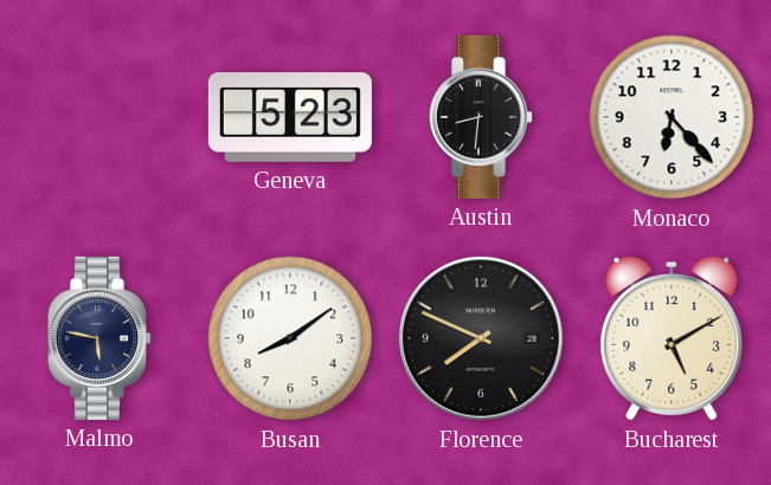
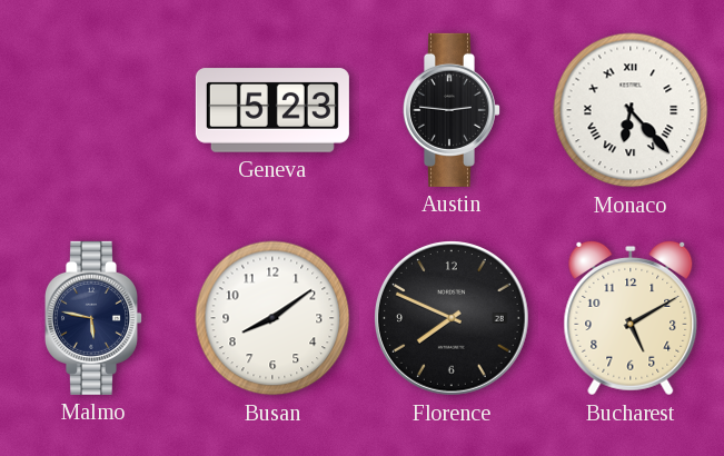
Austin: 8:31 -> 2:46
Monaco numerals: Arabic -> Roman
